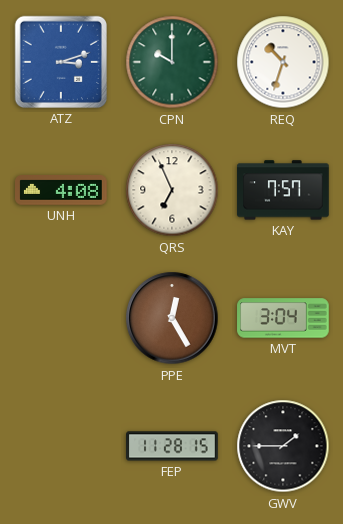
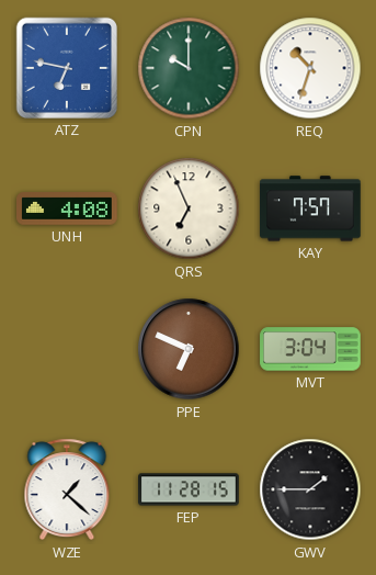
ATZ: 3:12 -> 6:47
PPE: 12:25 -> 6:49
WZE: none -> 1:22
